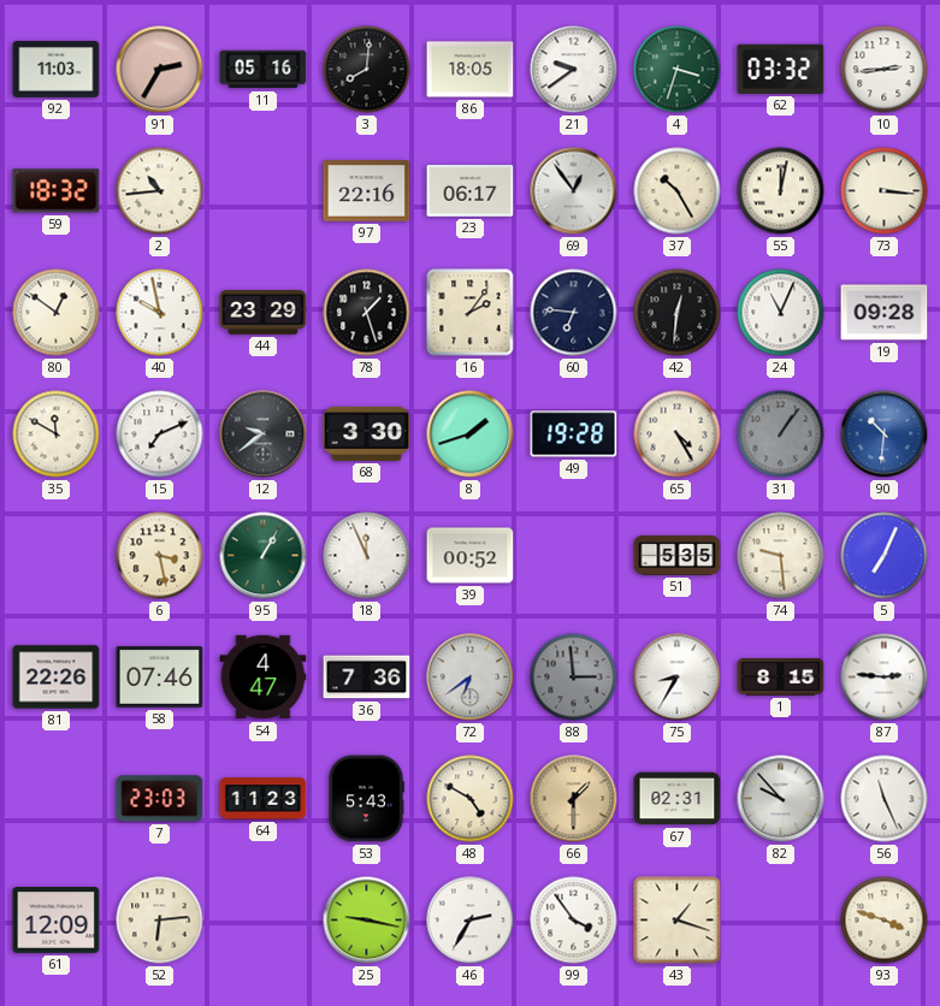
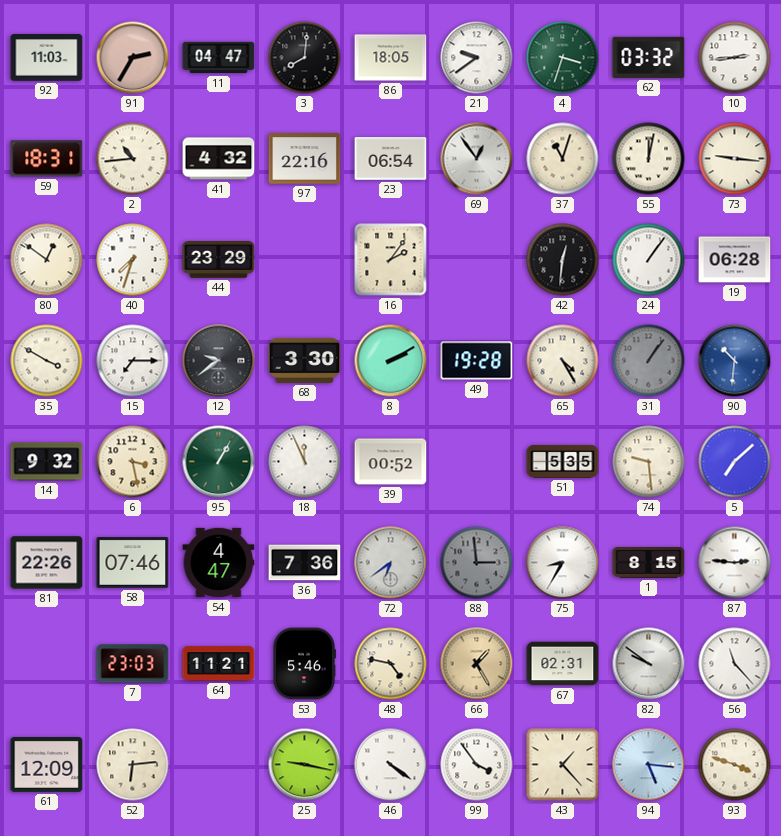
11: 05:16 -> 04:47
59: 18:32 -> 18:31
41: none -> 4:32
23: 06:17 -> 06:54
37: 10:25 -> 11:03
73: 3:16 -> 9:16
40: 9:58 -> 7:33
78: 1:27 -> none
60: 6:46 -> none
24: 11:04 -> 1:06
19: 09:28 -> 06:28
35: 11:50 -> 3:50
15: 7:11 -> 7:15
8: 1:42 -> 2:10
14: none -> 9:32
5: 7:04 -> 7:08
64: 11:23 -> 11:21
53: 5:43 -> 5:46
48: 4:50 -> 4:47
66: 1:30 -> 1:25
82: 9:53 -> 9:51
56: 11:26 -> 11:23
46: 2:35 -> 4:21
43: 1:18 -> 1:23
94: none -> 5:16
